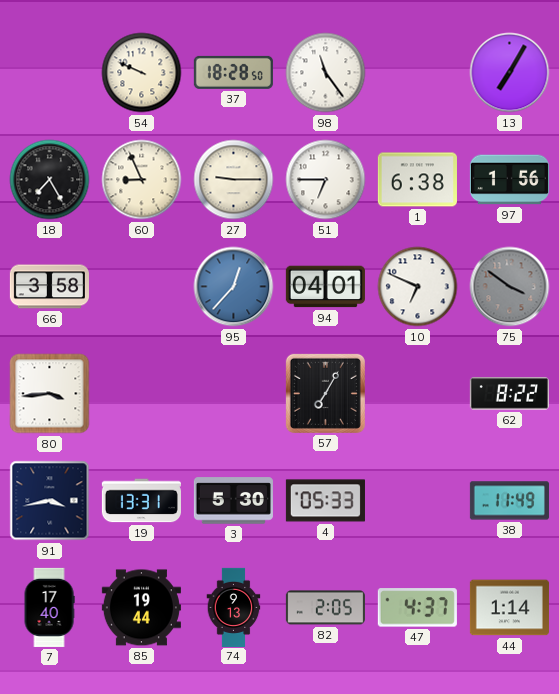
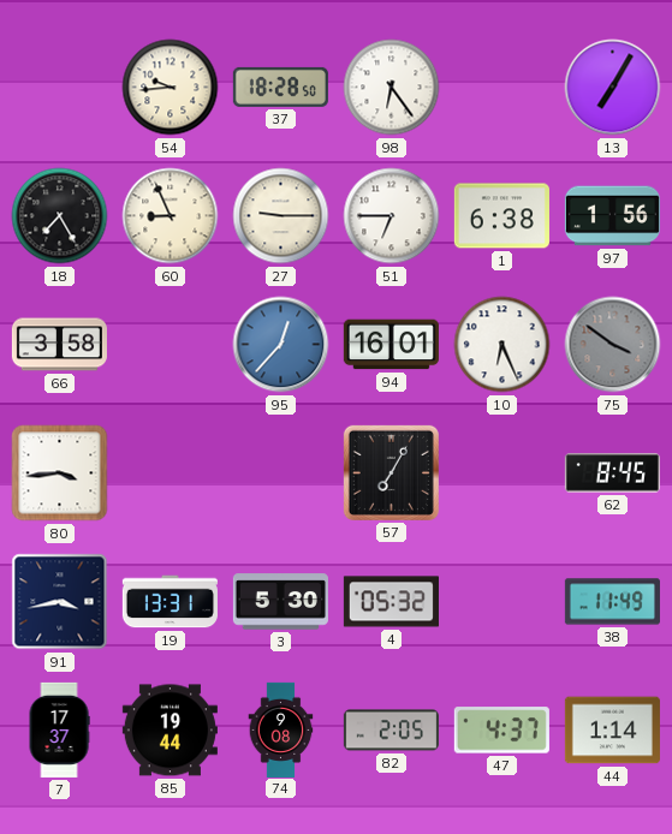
54: 9:49 -> 9:44
98: 11:24 -> 6:24
94: 04:01 -> 16:01
10: 6:49 -> 6:26
62: 8:22 -> 8:45
4: 05:33 -> 05:32
7: 17:40 -> 17:37
74: 9:13 -> 9:08
